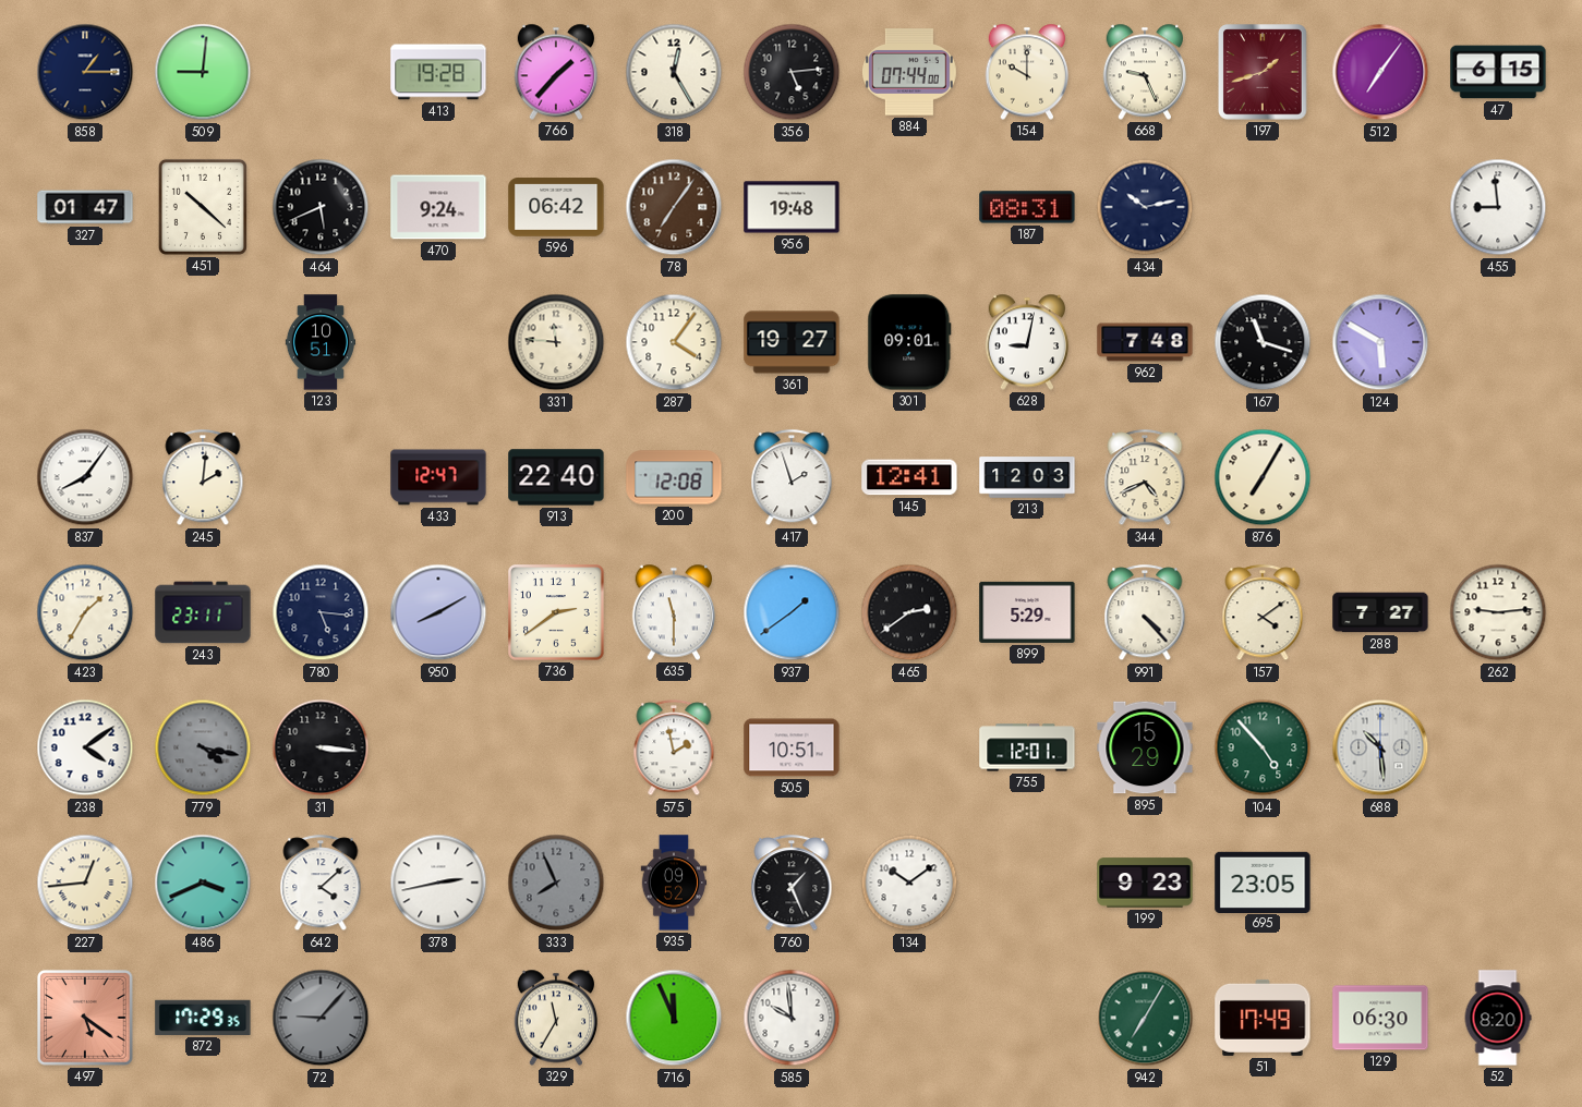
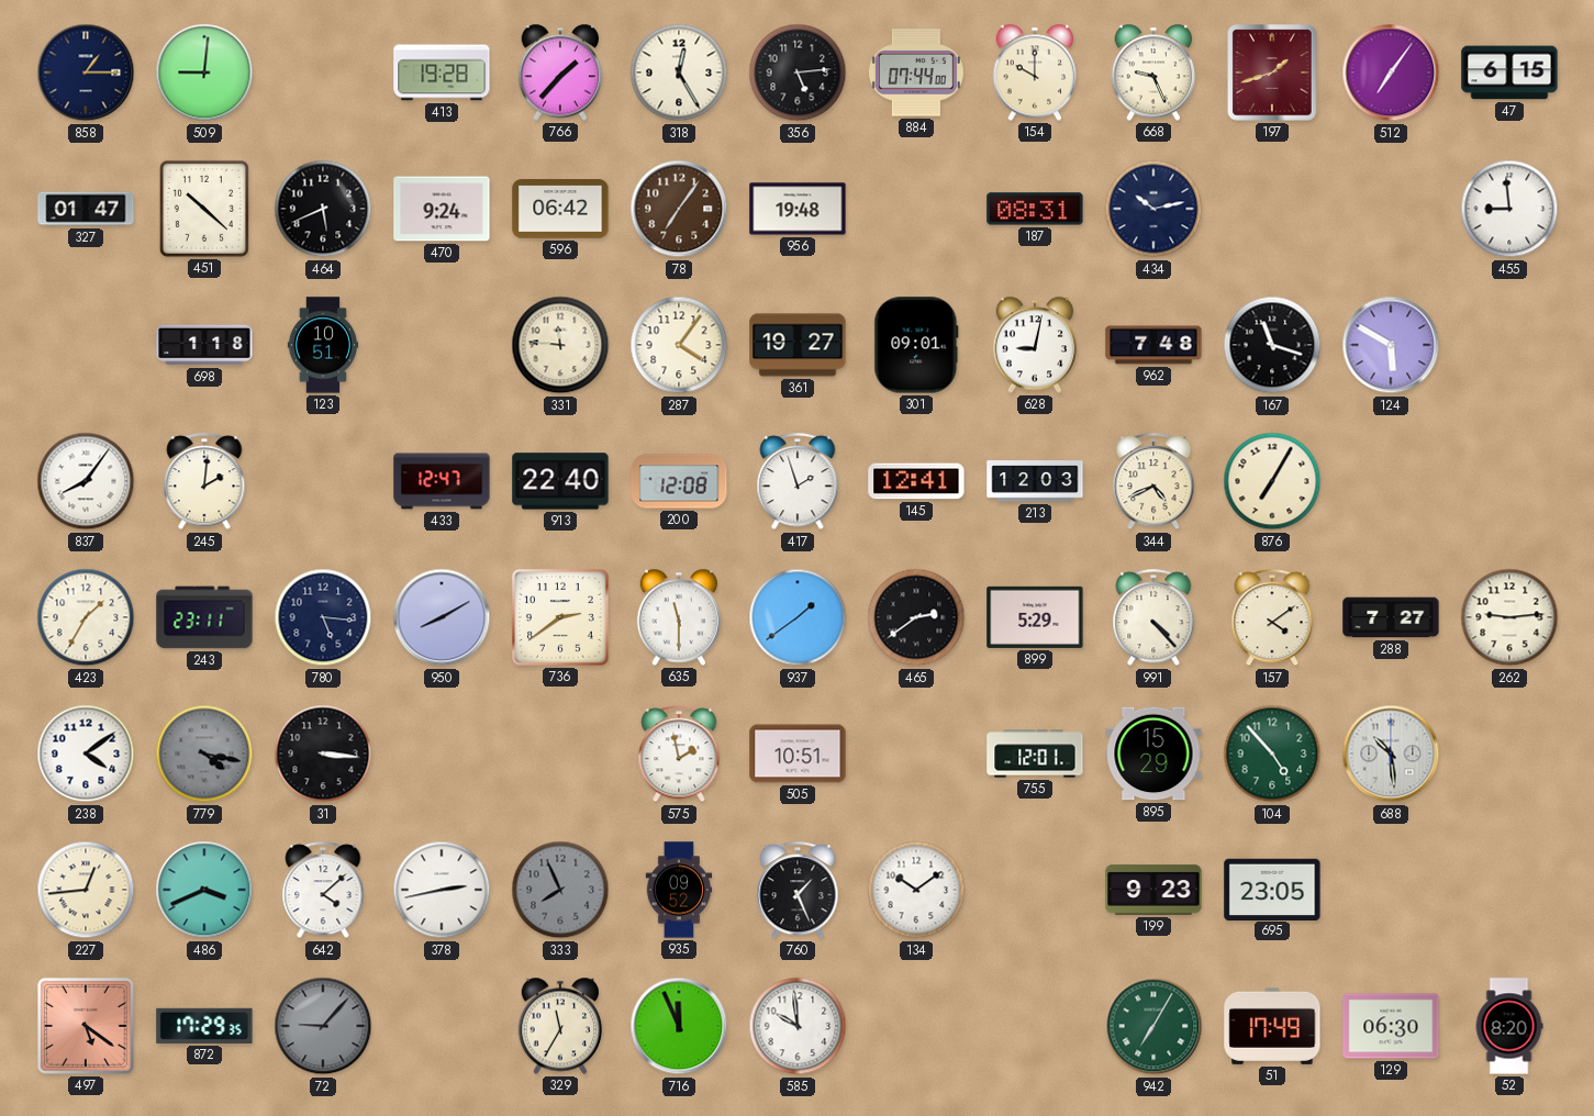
698: none -> 1:18
